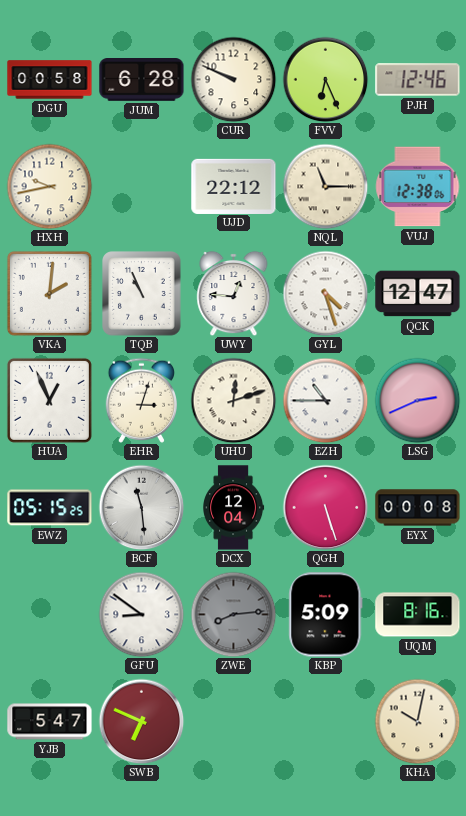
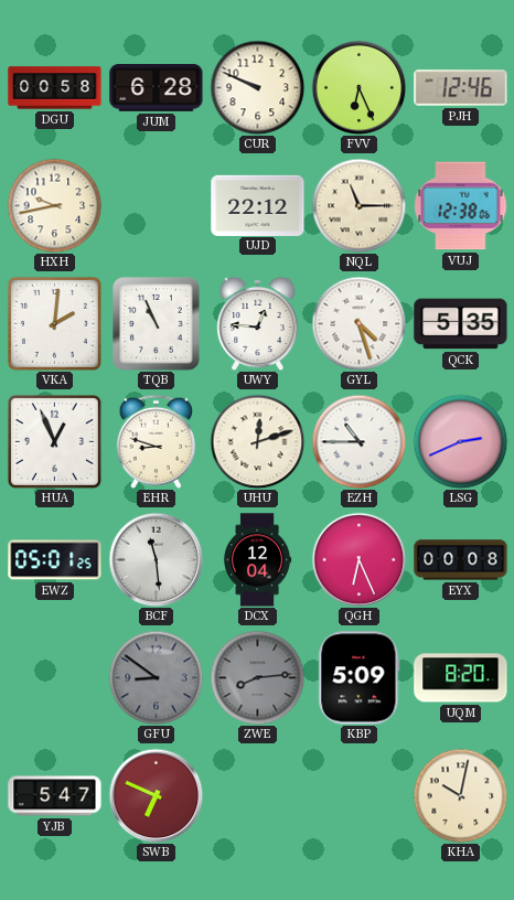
QCK: 12:47 -> 5:35
EHR: 3:03 -> 8:48
EWZ: 05:15 -> 05:01
QGH: 5:27 -> 6:26
GFU dial: white -> grey
UQM: 8:16 -> 8:20
